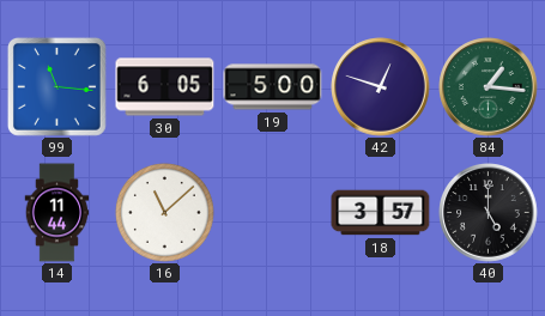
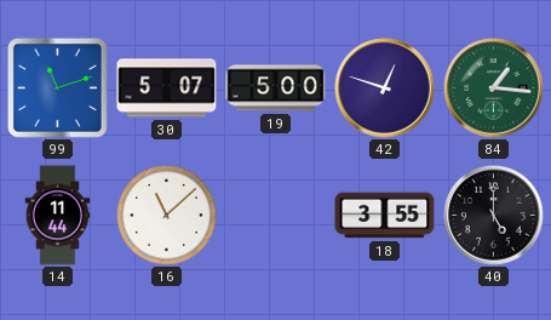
99: 11:16 -> 11:12
30: 6:05 -> 5:07
18: 3:57 -> 3:55
